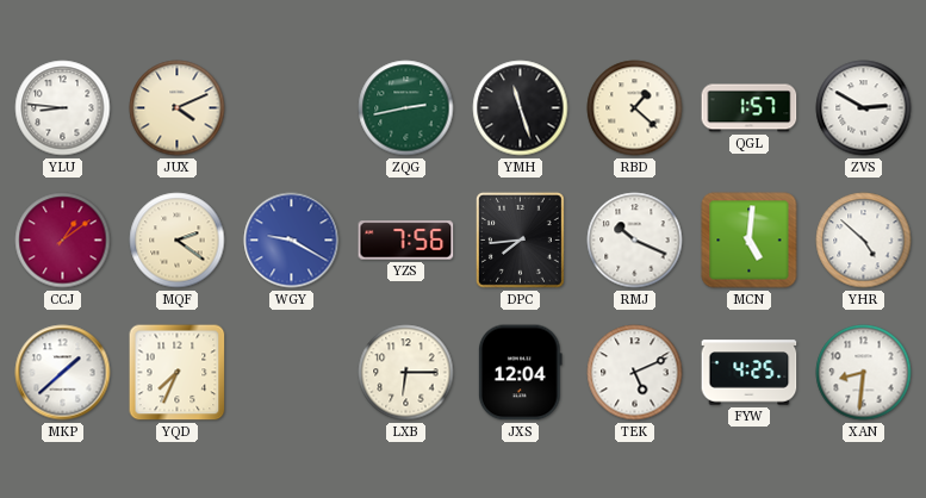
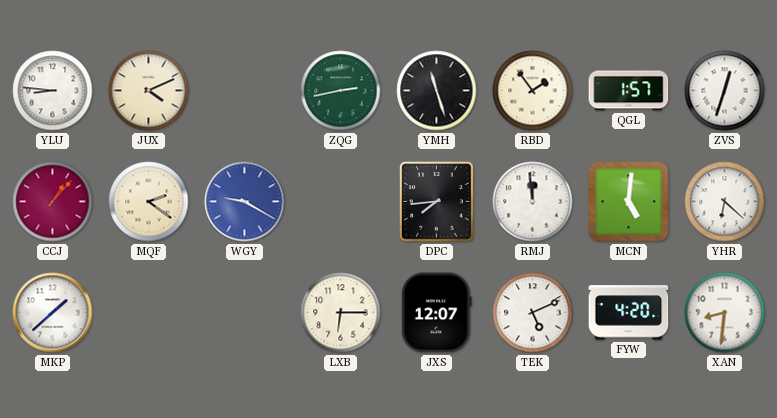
RBD: 1:22 -> 1:54
ZVS: 2:50 -> 12:33
CCJ: 1:09 -> 1:07
YZS: 7:56 -> none
RMJ: 10:19 -> 11:59
YHR: 4:52 -> 6:22
YQD: 7:34 -> none
JXS: 12:04 -> 12:07
FYW: 4:25 -> 4:20
